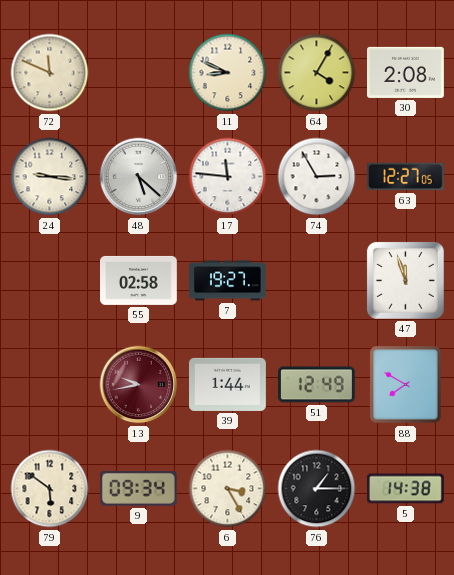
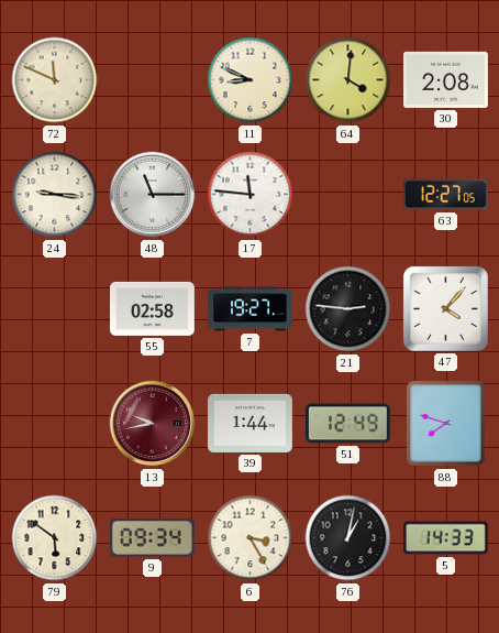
64: 4:05 -> 4:01
48: 5:22 -> 11:15
74: 2:55 -> none
21: none -> 2:46
47: 11:57 -> 4:07
88: 7:50 -> 7:48
76: 1:15 -> 1:02
5: 14:38 -> 14:33
